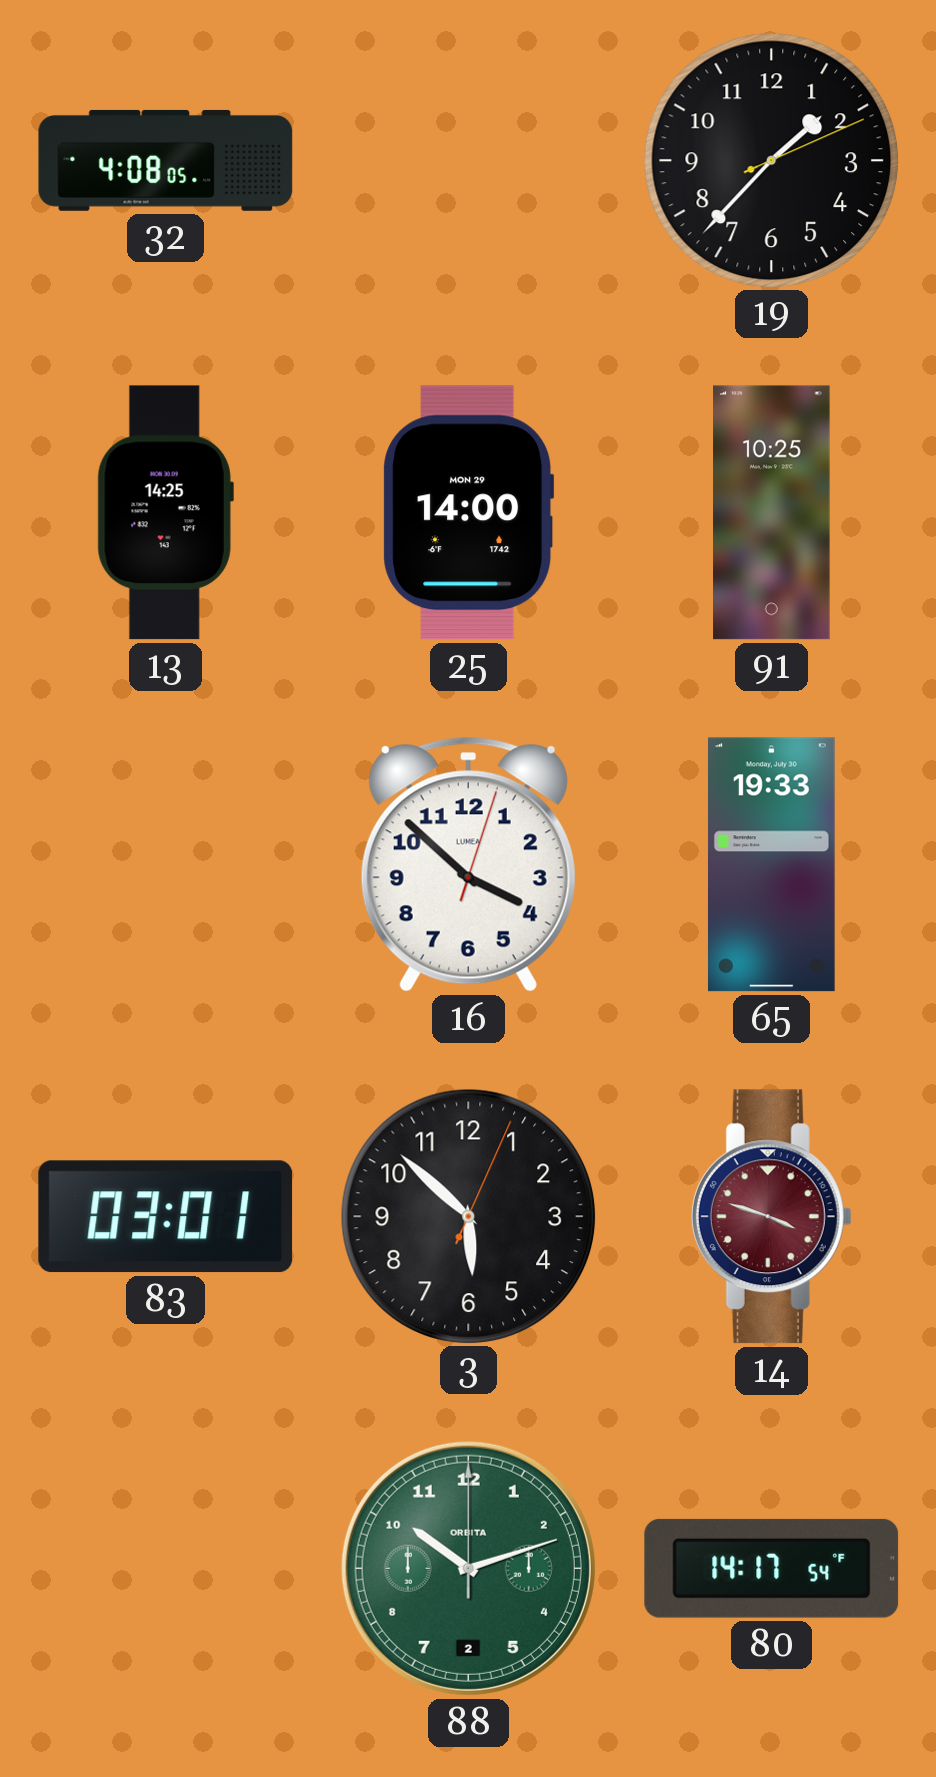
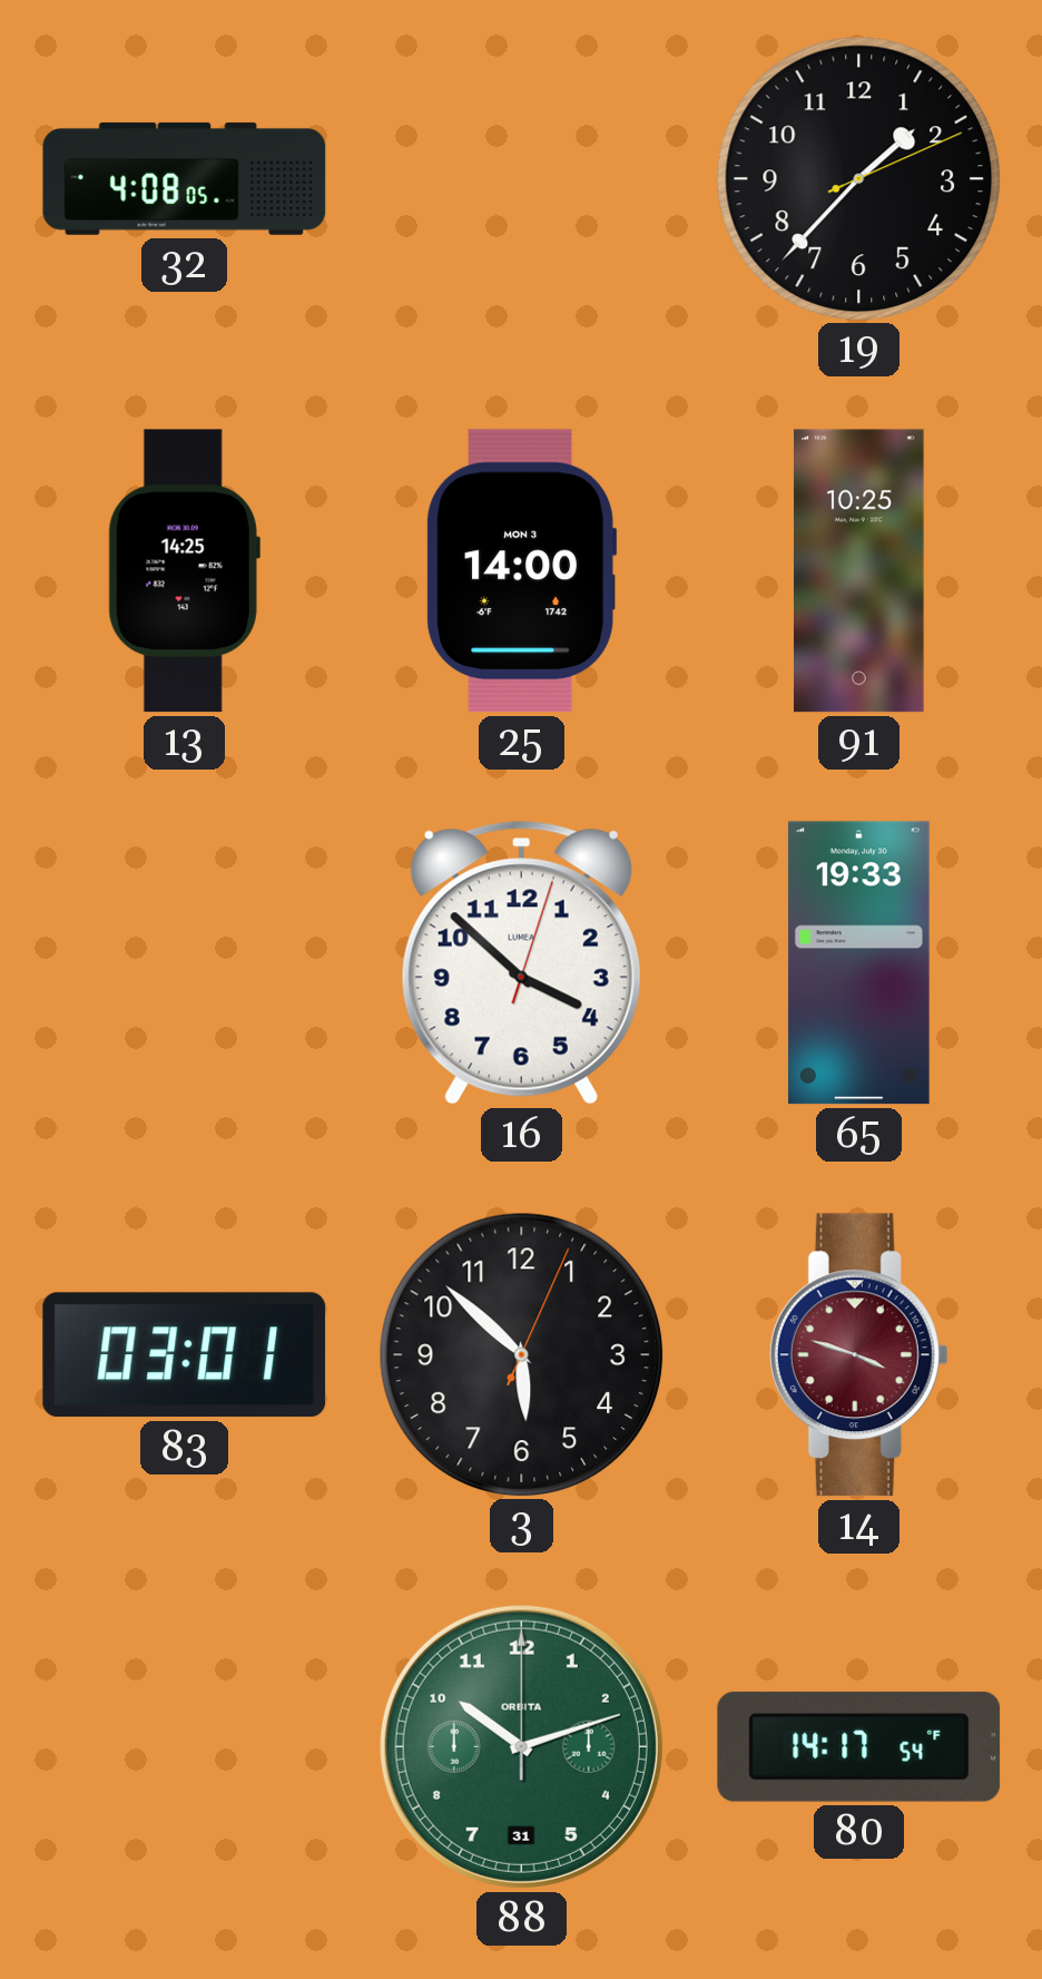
25 date: MON 29 -> MON 3
88 date: 2 -> 31
